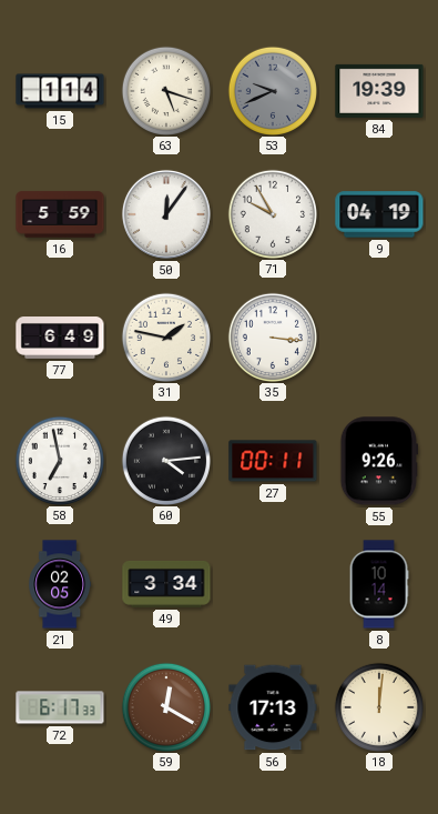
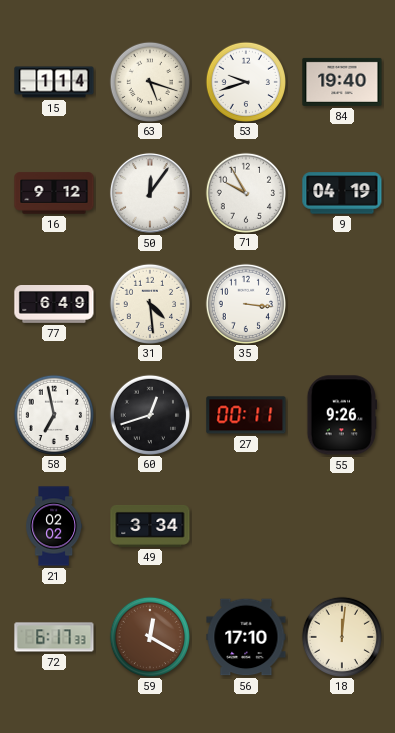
53: 9:41 -> 9:42
53 dial: grey -> white
84: 19:39 -> 19:40
16: 5:59 -> 9:12
31: 1:47 -> 4:29
60: 4:14 -> 12:42
21: 02:05 -> 02:02
8: 10:14 -> none
56: 17:13 -> 17:10
